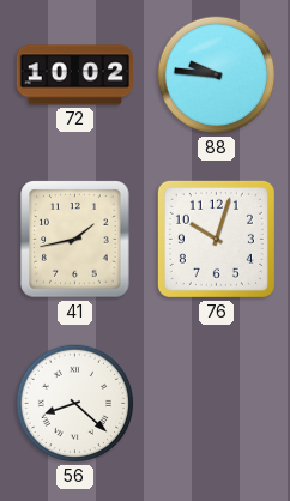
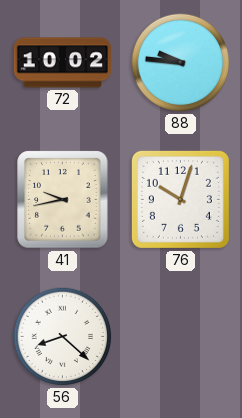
41: 1:43 -> 9:43
